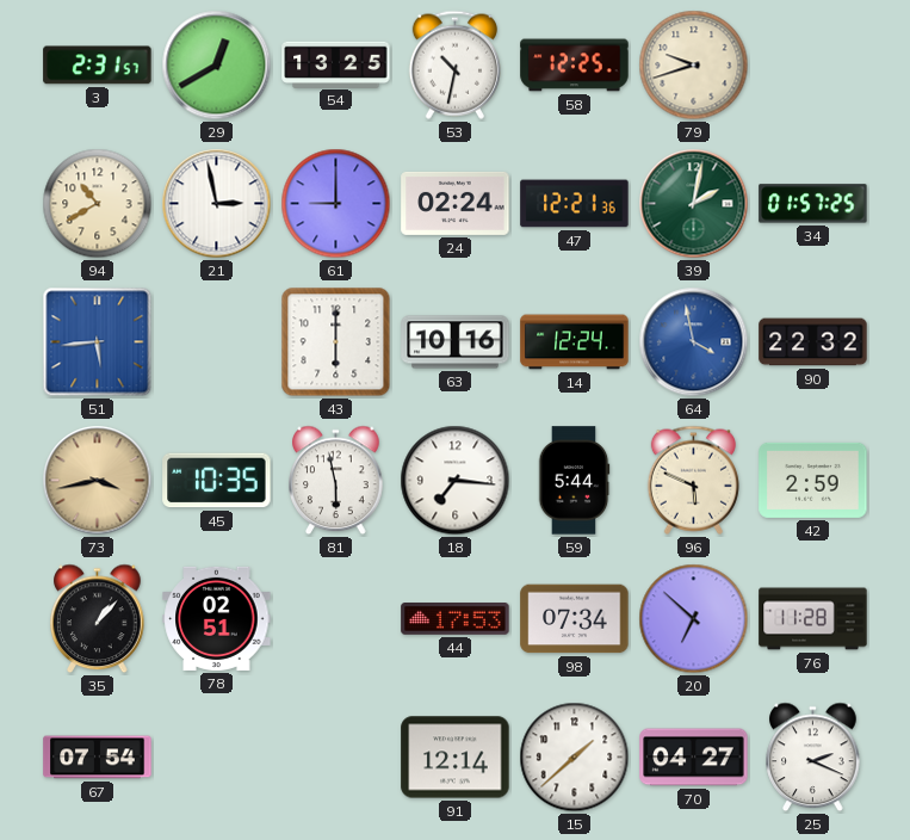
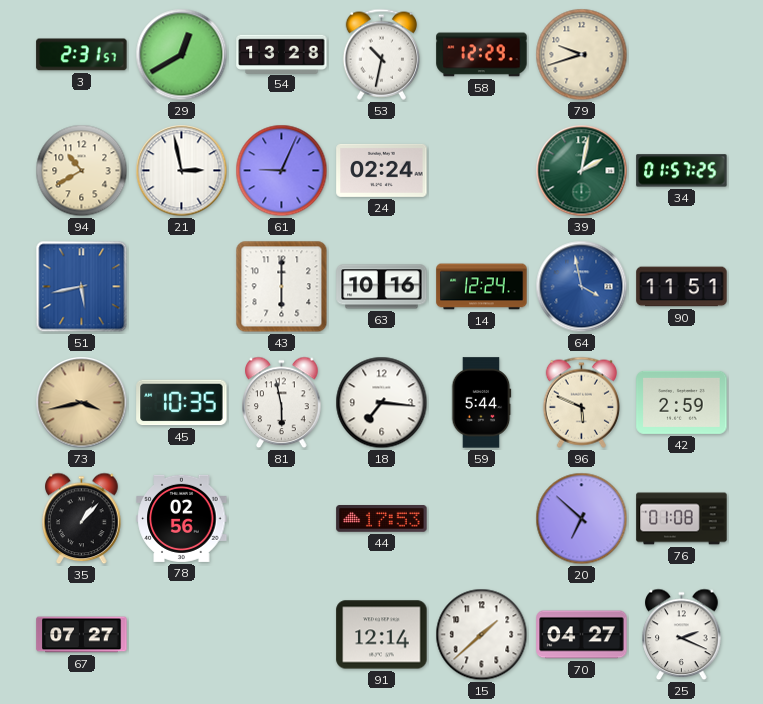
54: 13:25 -> 13:28
58: 12:25 -> 12:29
61: 9:00 -> 9:04
47: 12:21 -> none
51: 5:44 -> 5:43
90: 22:32 -> 11:51
78: 02:51 -> 02:56
98: 07:34 -> none
76: 11:28 -> 01:08
67: 07:54 -> 07:27
